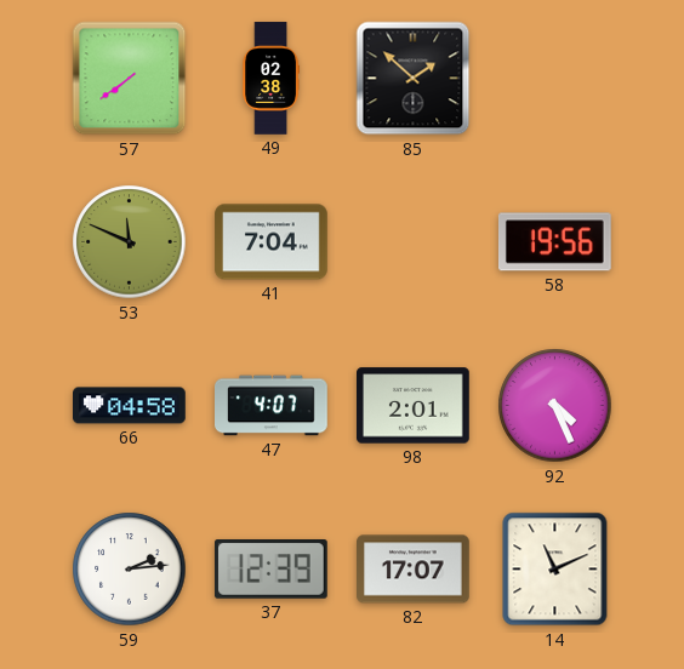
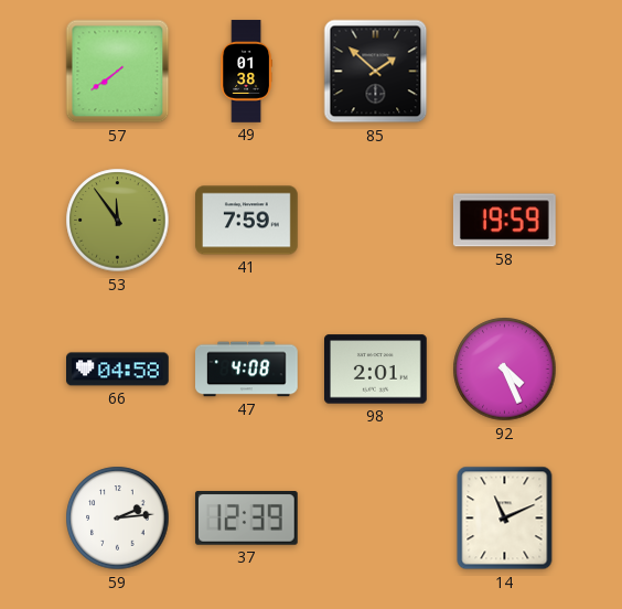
49: 02:38 -> 01:38
53: 11:49 -> 11:54
41: 7:04 -> 7:59
58: 19:56 -> 19:59
47: 4:07 -> 4:08
82: 17:07 -> none
